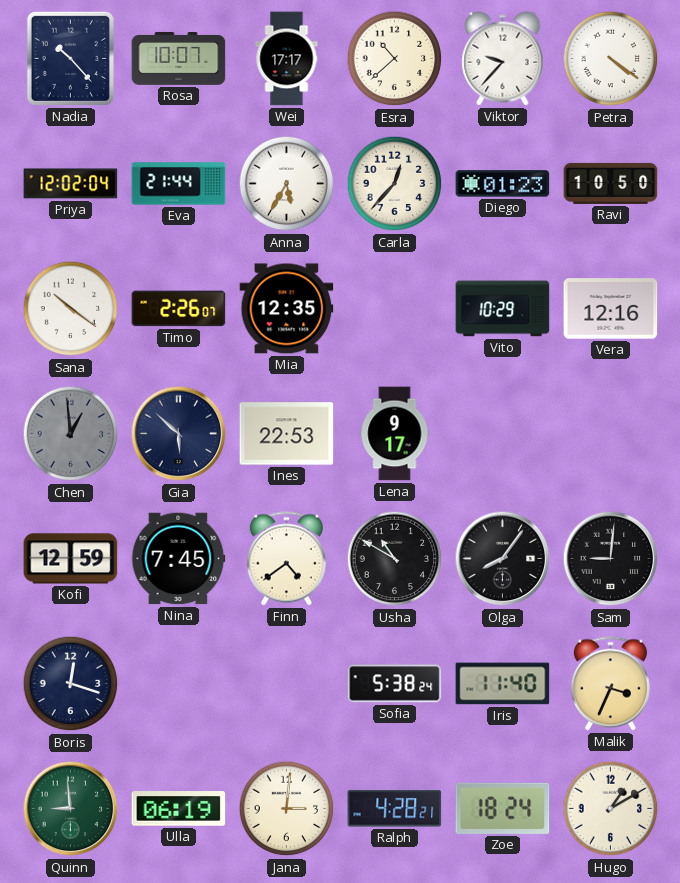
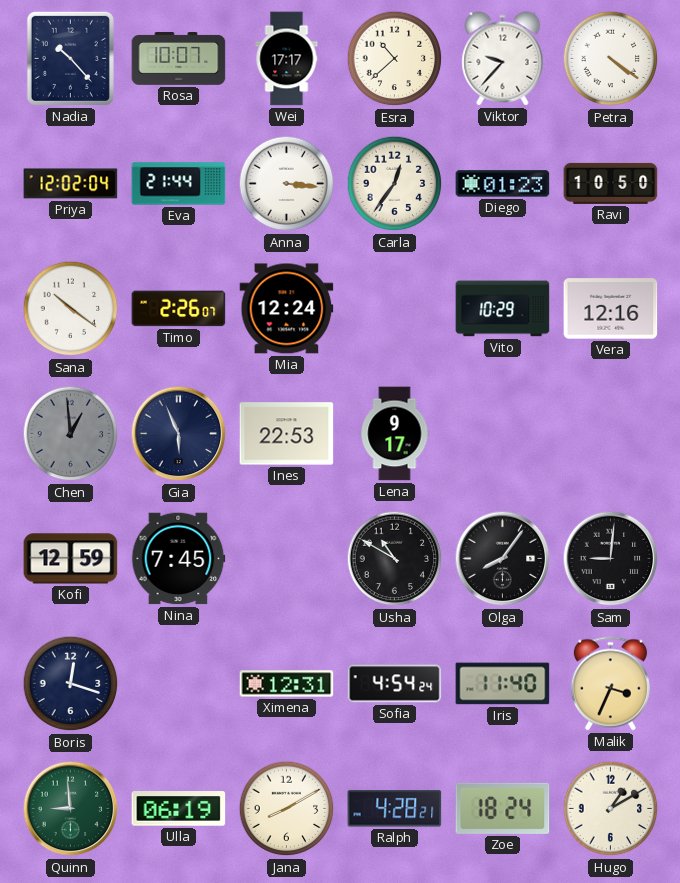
Anna: 5:35 -> 3:16
Carla: 12:37 -> 12:36
Mia: 12:35 -> 12:24
Gia: 5:52 -> 5:56
Finn: 4:39 -> none
Ximena: none -> 12:31
Sofia: 5:38 -> 4:54
Jana: 3:01 -> 8:10
